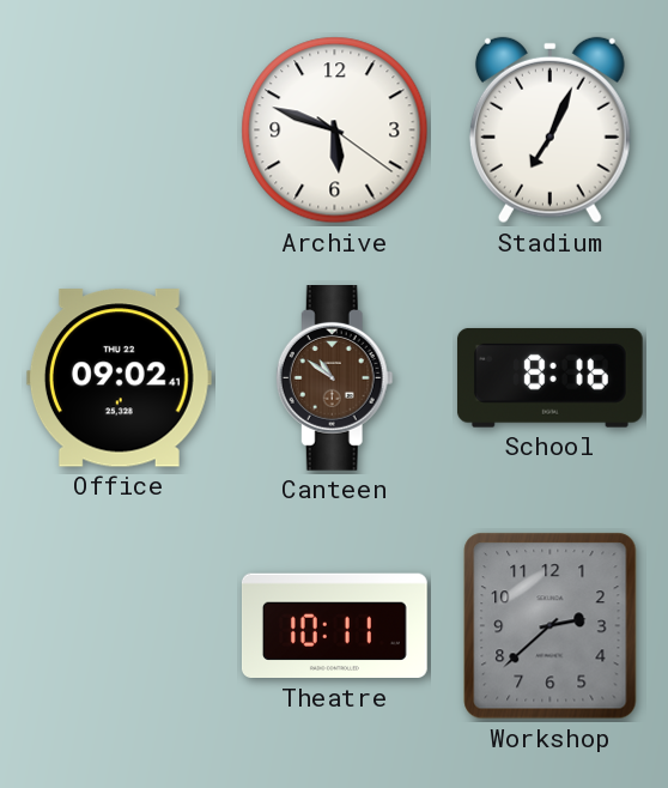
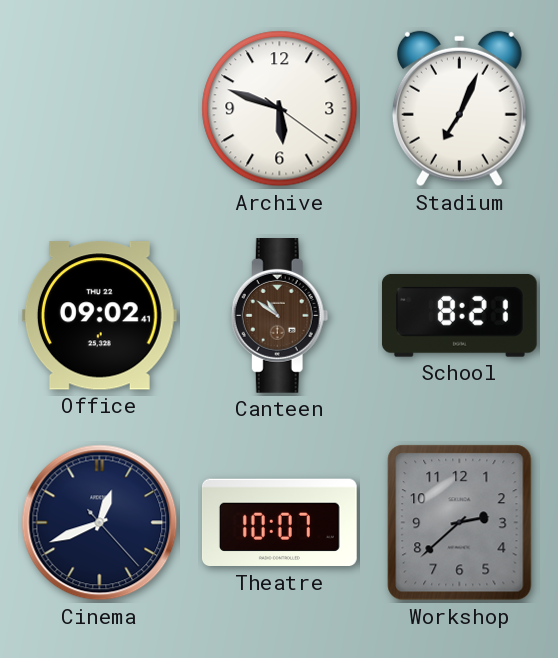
School: 8:16 -> 8:21
Cinema: none -> 12:41
Theatre: 10:11 -> 10:07
